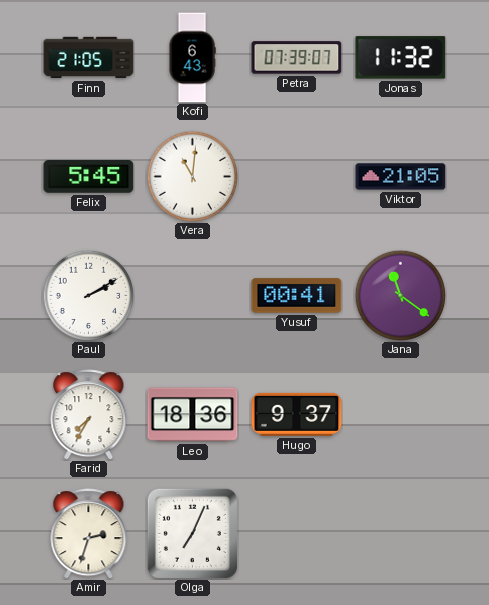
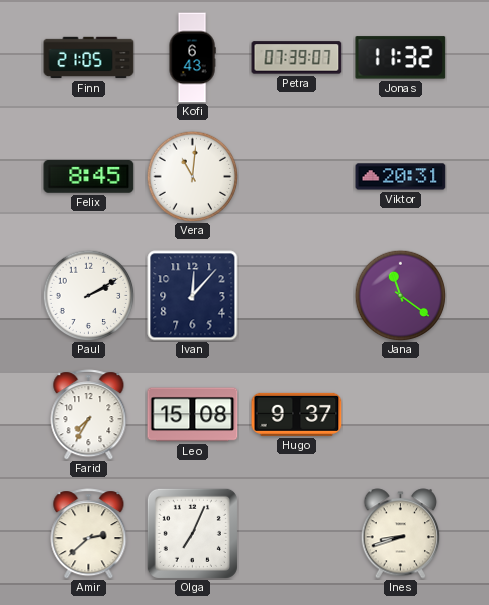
Felix: 5:45 -> 8:45
Viktor: 21:05 -> 20:31
Ivan: none -> 12:07
Yusuf: 00:41 -> none
Leo: 18:36 -> 15:08
Amir: 2:33 -> 2:38
Ines: none -> 8:42
